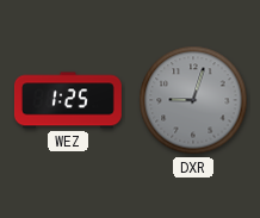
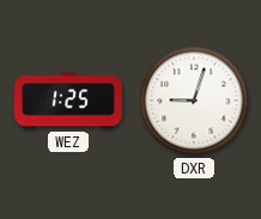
DXR dial: grey -> white
